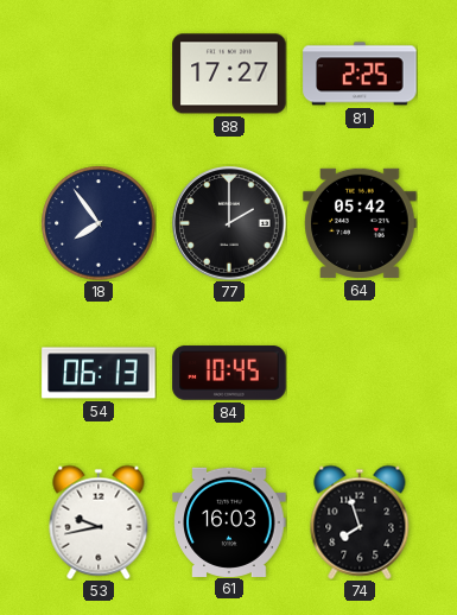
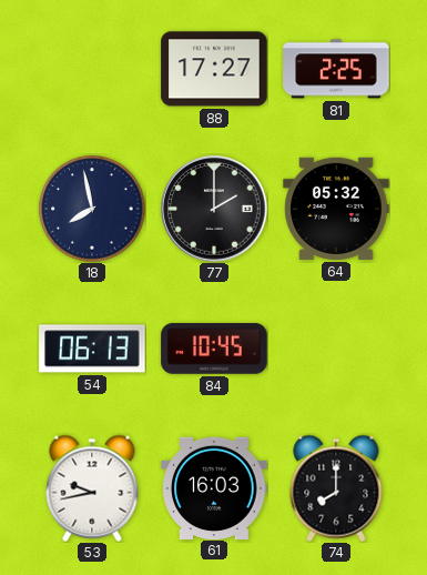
18: 7:54 -> 7:58
64: 05:42 -> 05:32
74: 7:57 -> 8:00
